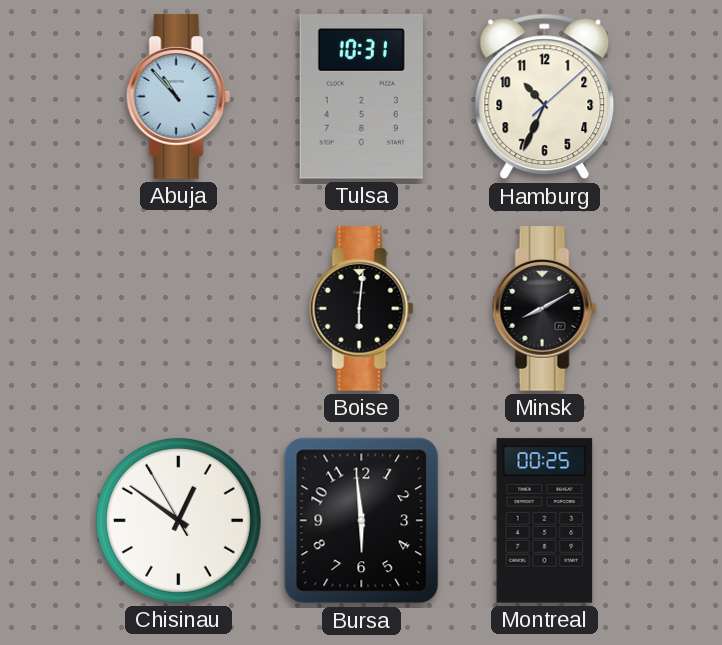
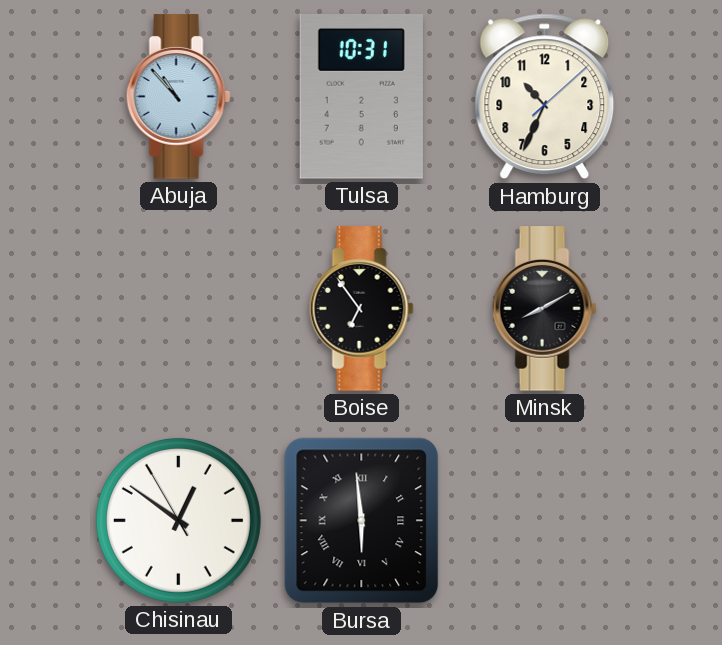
Boise: 6:01 -> 6:54
Bursa numerals: Arabic -> Roman
Montreal: 00:25 -> none
